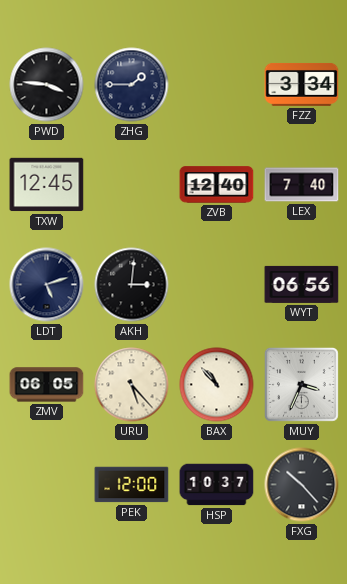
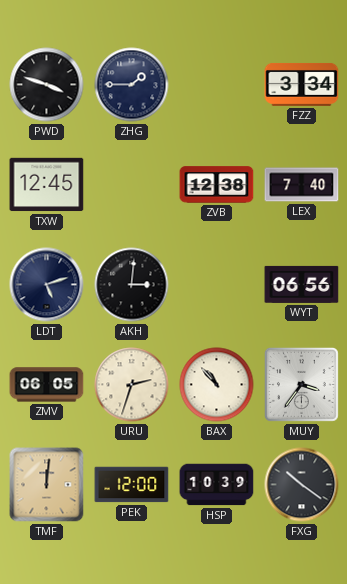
PWD: 3:46 -> 3:48
ZVB: 12:40 -> 12:38
URU: 5:23 -> 2:33
MUY: 3:34 -> 3:36
TMF: none -> 12:01
HSP: 10:37 -> 10:39
FXG: 10:23 -> 10:21
